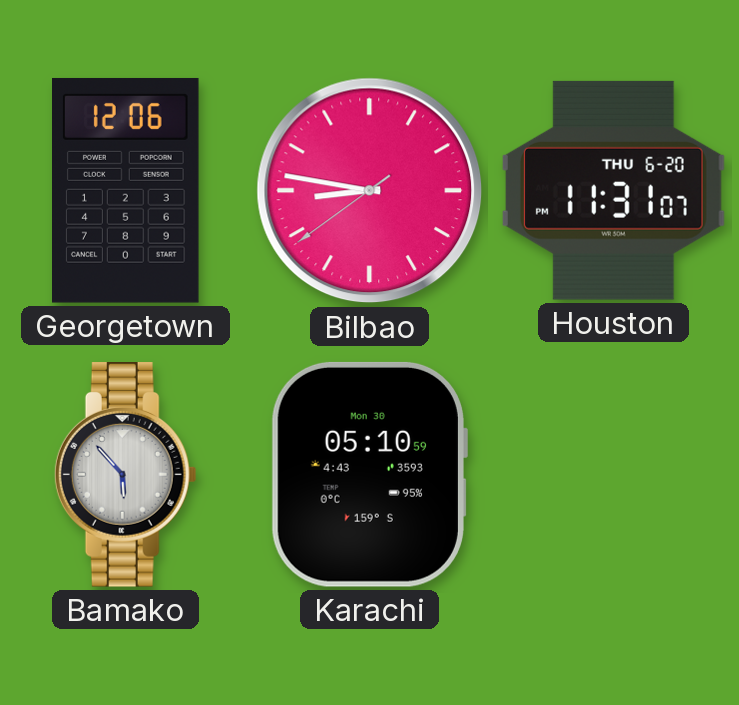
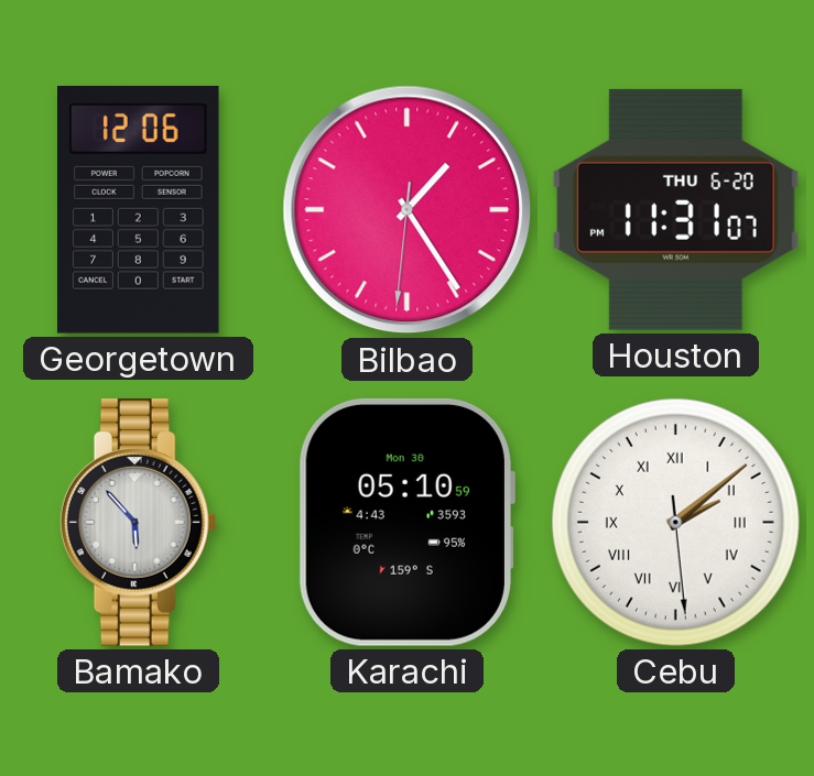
Bilbao: 8:46 -> 1:24
Cebu: none -> 2:08
